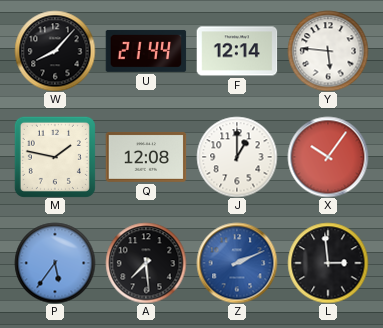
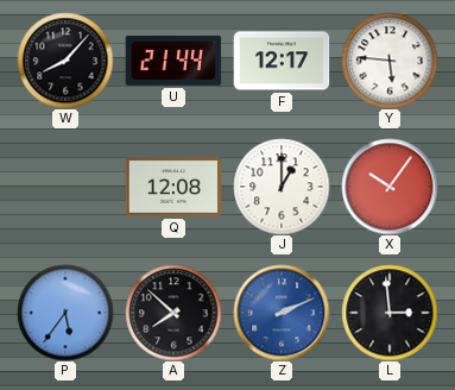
F: 12:14 -> 12:17
M: 1:47 -> none
A: 7:29 -> 7:52
